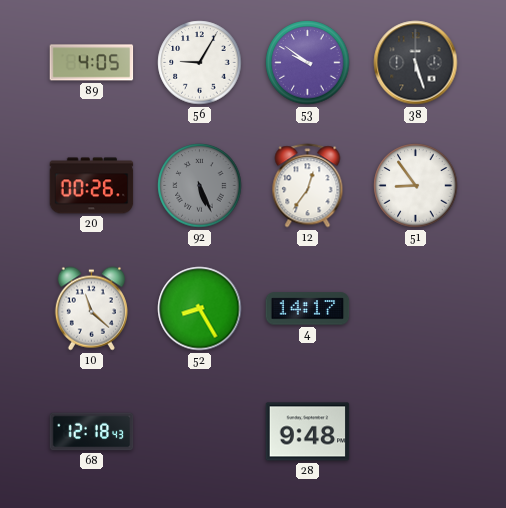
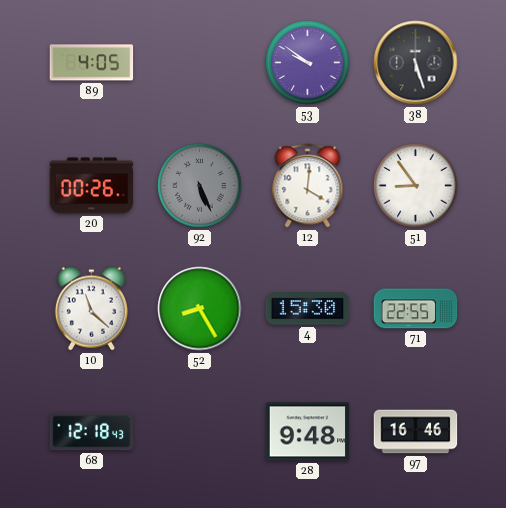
56: 9:05 -> none
12: 12:36 -> 4:01
4: 14:17 -> 15:30
71: none -> 22:55
97: none -> 16:46
